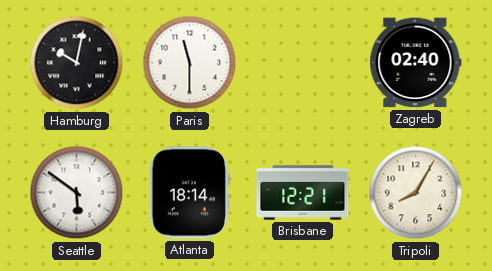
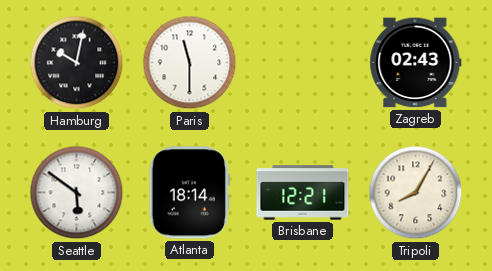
Zagreb: 02:40 -> 02:43
